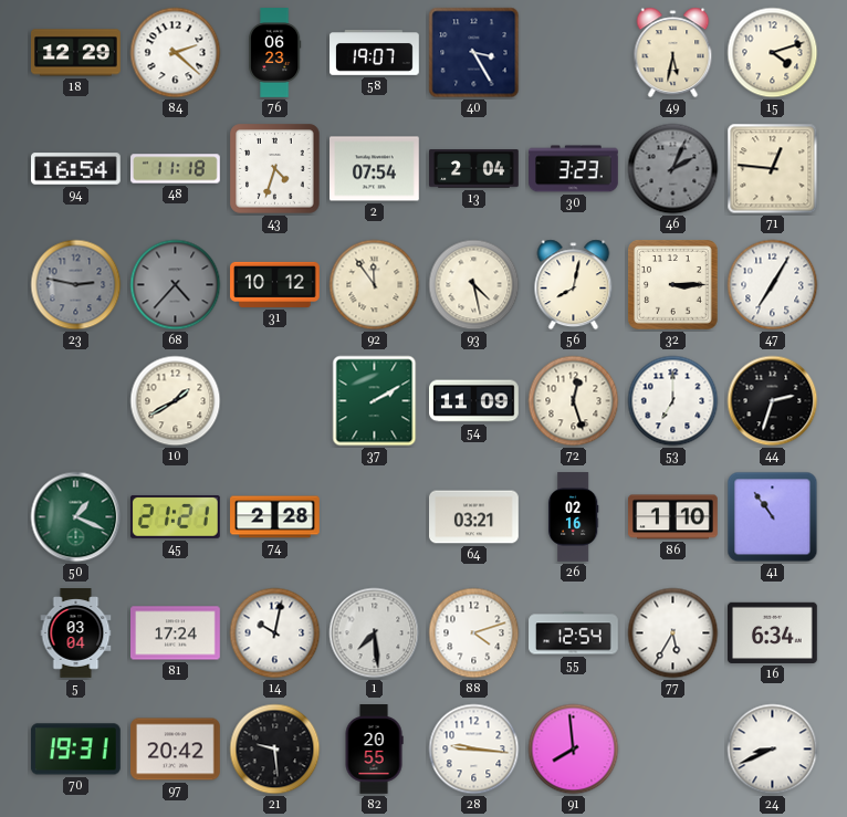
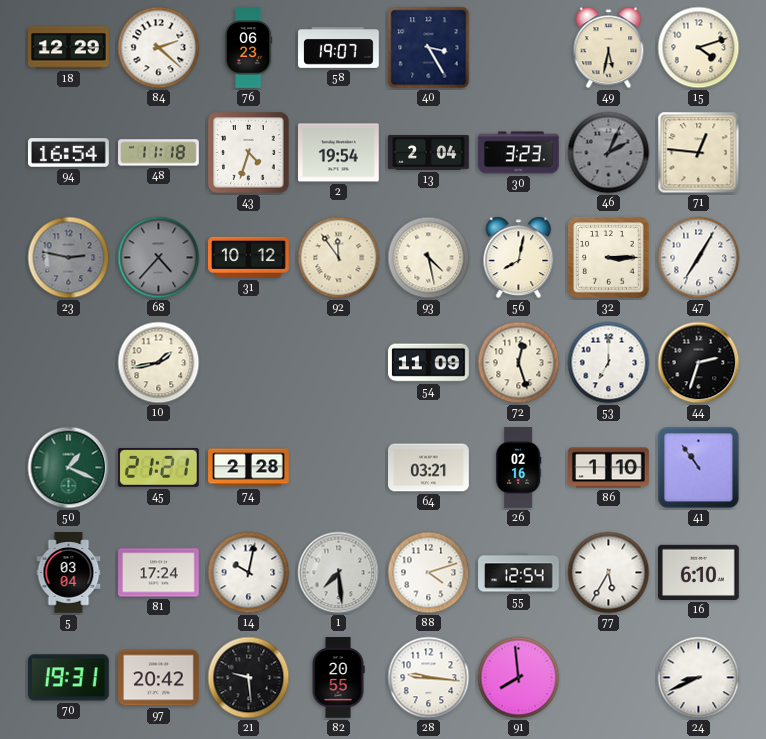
2: 07:54 -> 19:54
10: 1:40 -> 1:43
37: 2:10 -> none
16: 6:34 -> 6:10
